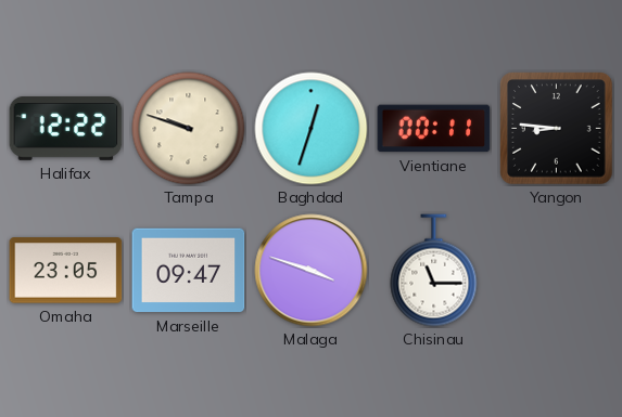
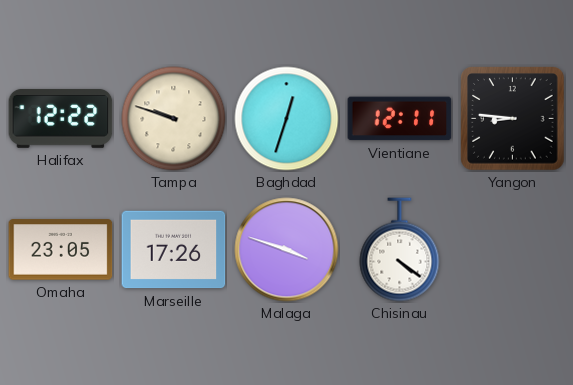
Vientiane: 00:11 -> 12:11
Marseille: 09:47 -> 17:26
Chisinau: 11:15 -> 4:21
